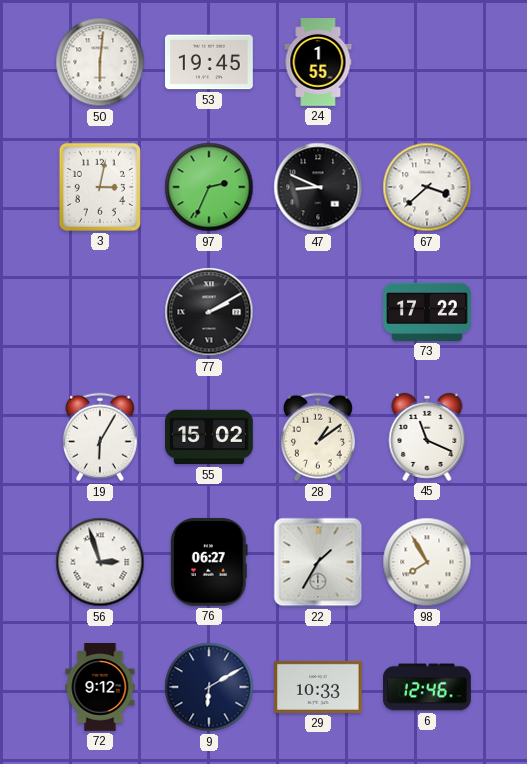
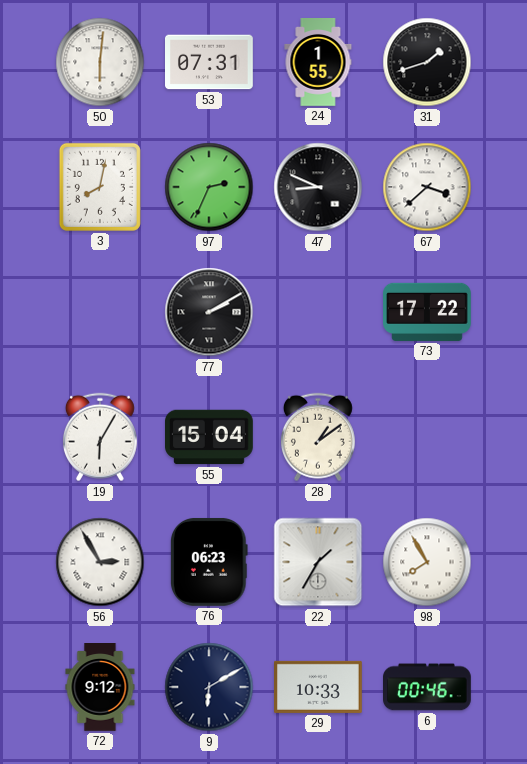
53: 19:45 -> 07:31
31: none -> 1:42
3: 3:02 -> 8:02
55: 15:02 -> 15:04
45: 11:19 -> none
56: 2:57 -> 2:55
76: 06:27 -> 06:23
6: 12:46 -> 00:46
